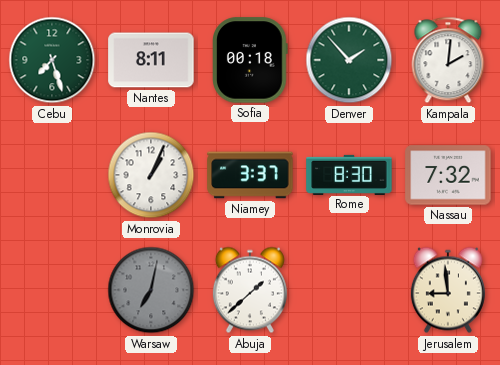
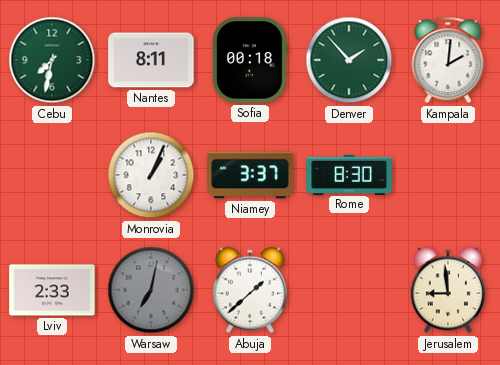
Cebu: 7:27 -> 7:32
Nassau: 7:32 -> none
Lviv: none -> 2:33
